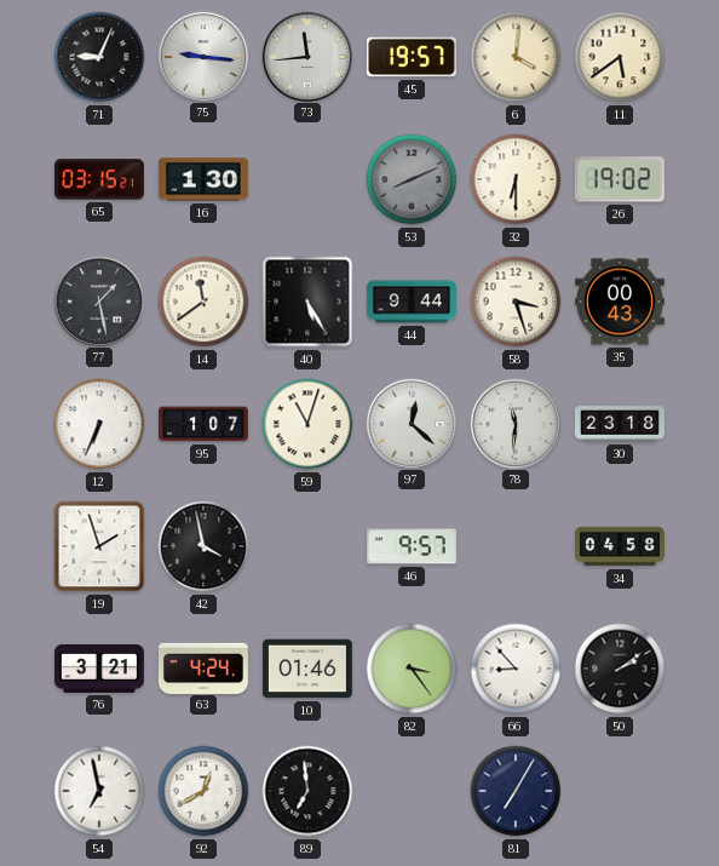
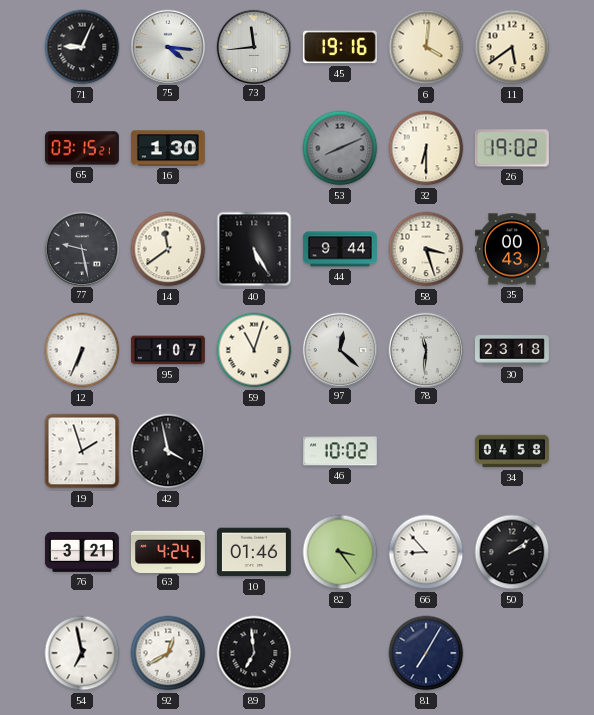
75: 9:16 -> 4:16
45: 19:57 -> 19:16
77: 1:28 -> 9:28
46: 9:57 -> 10:02
